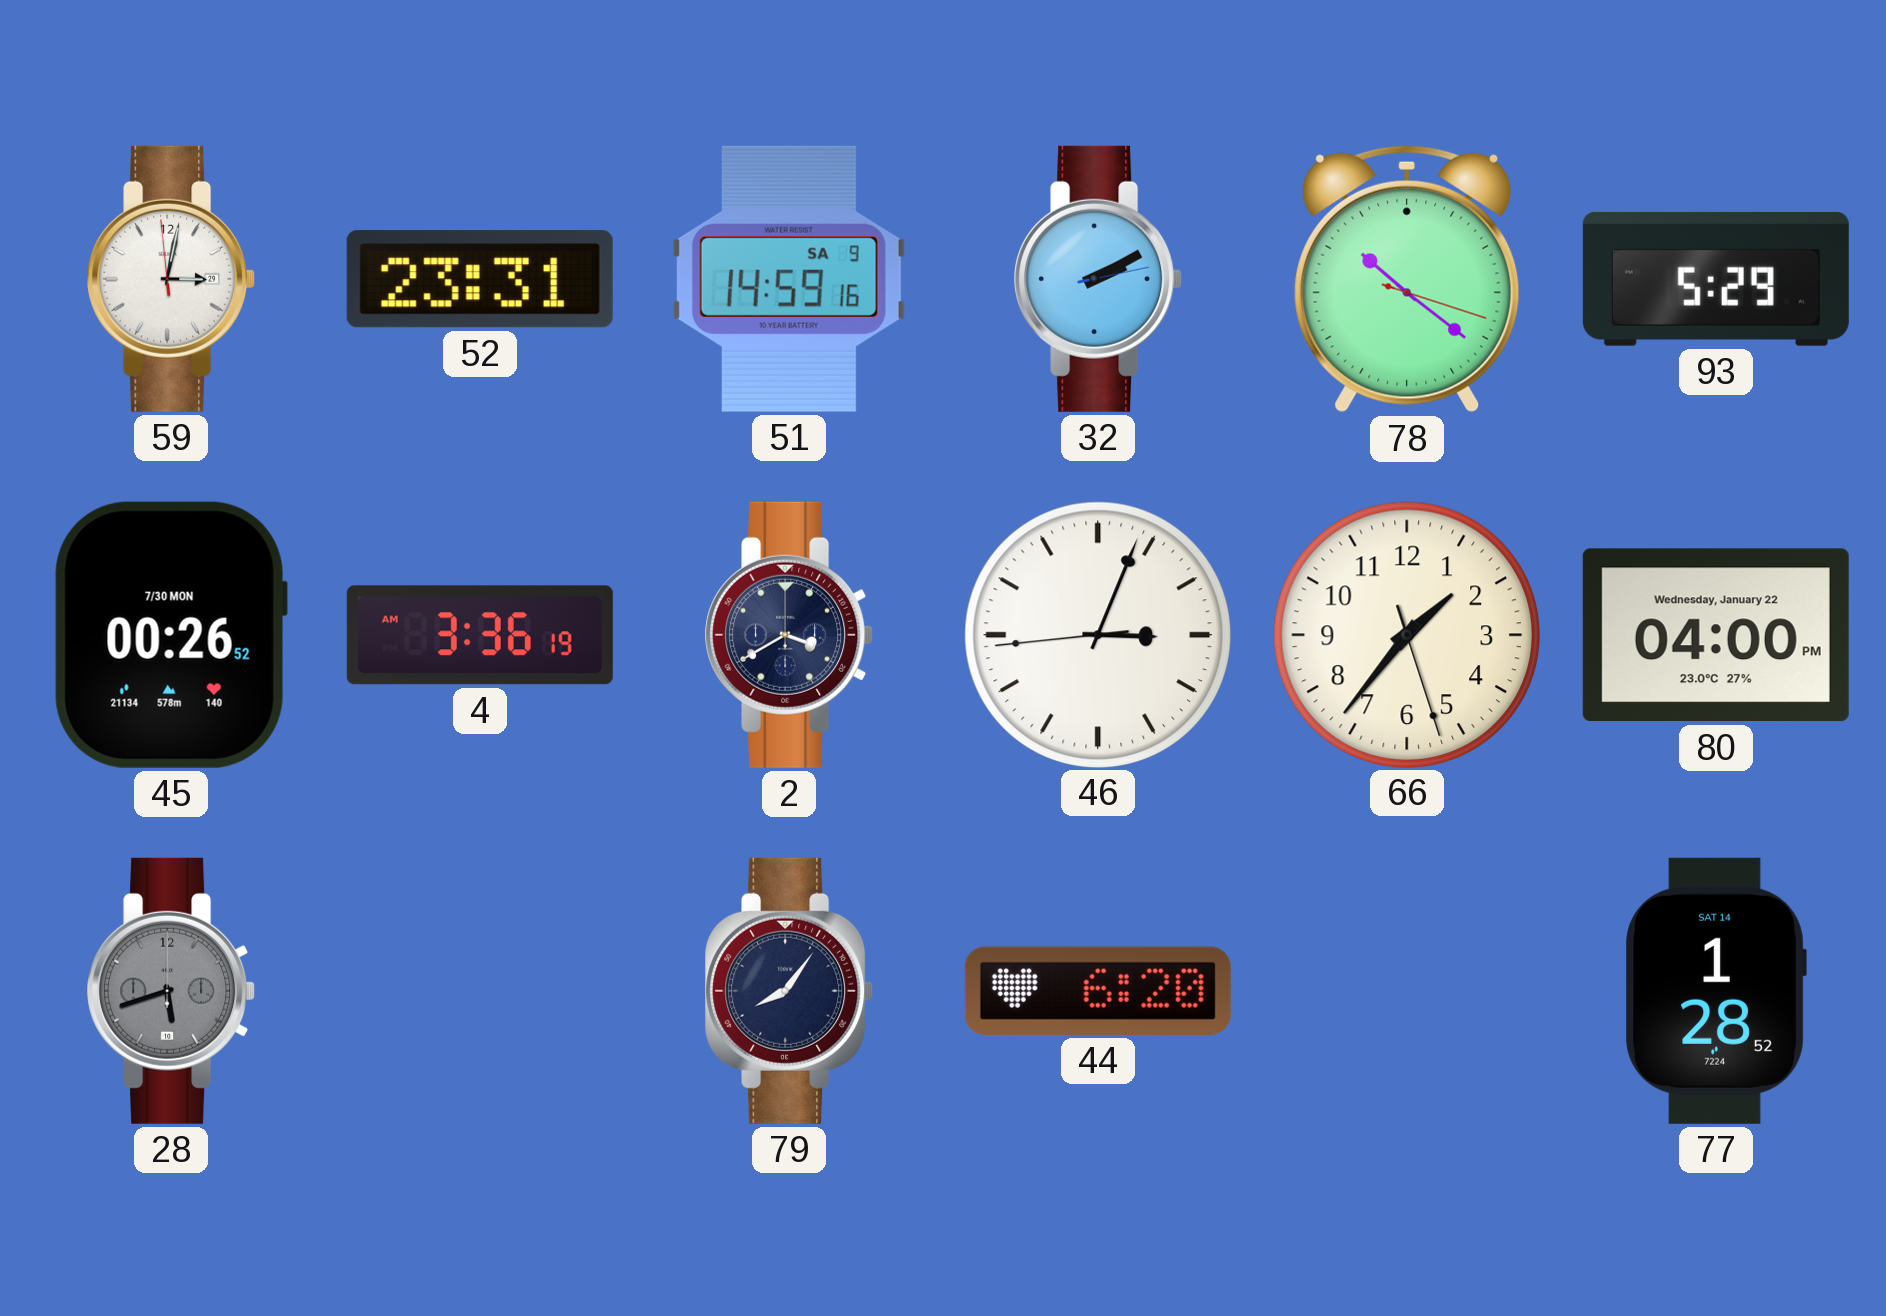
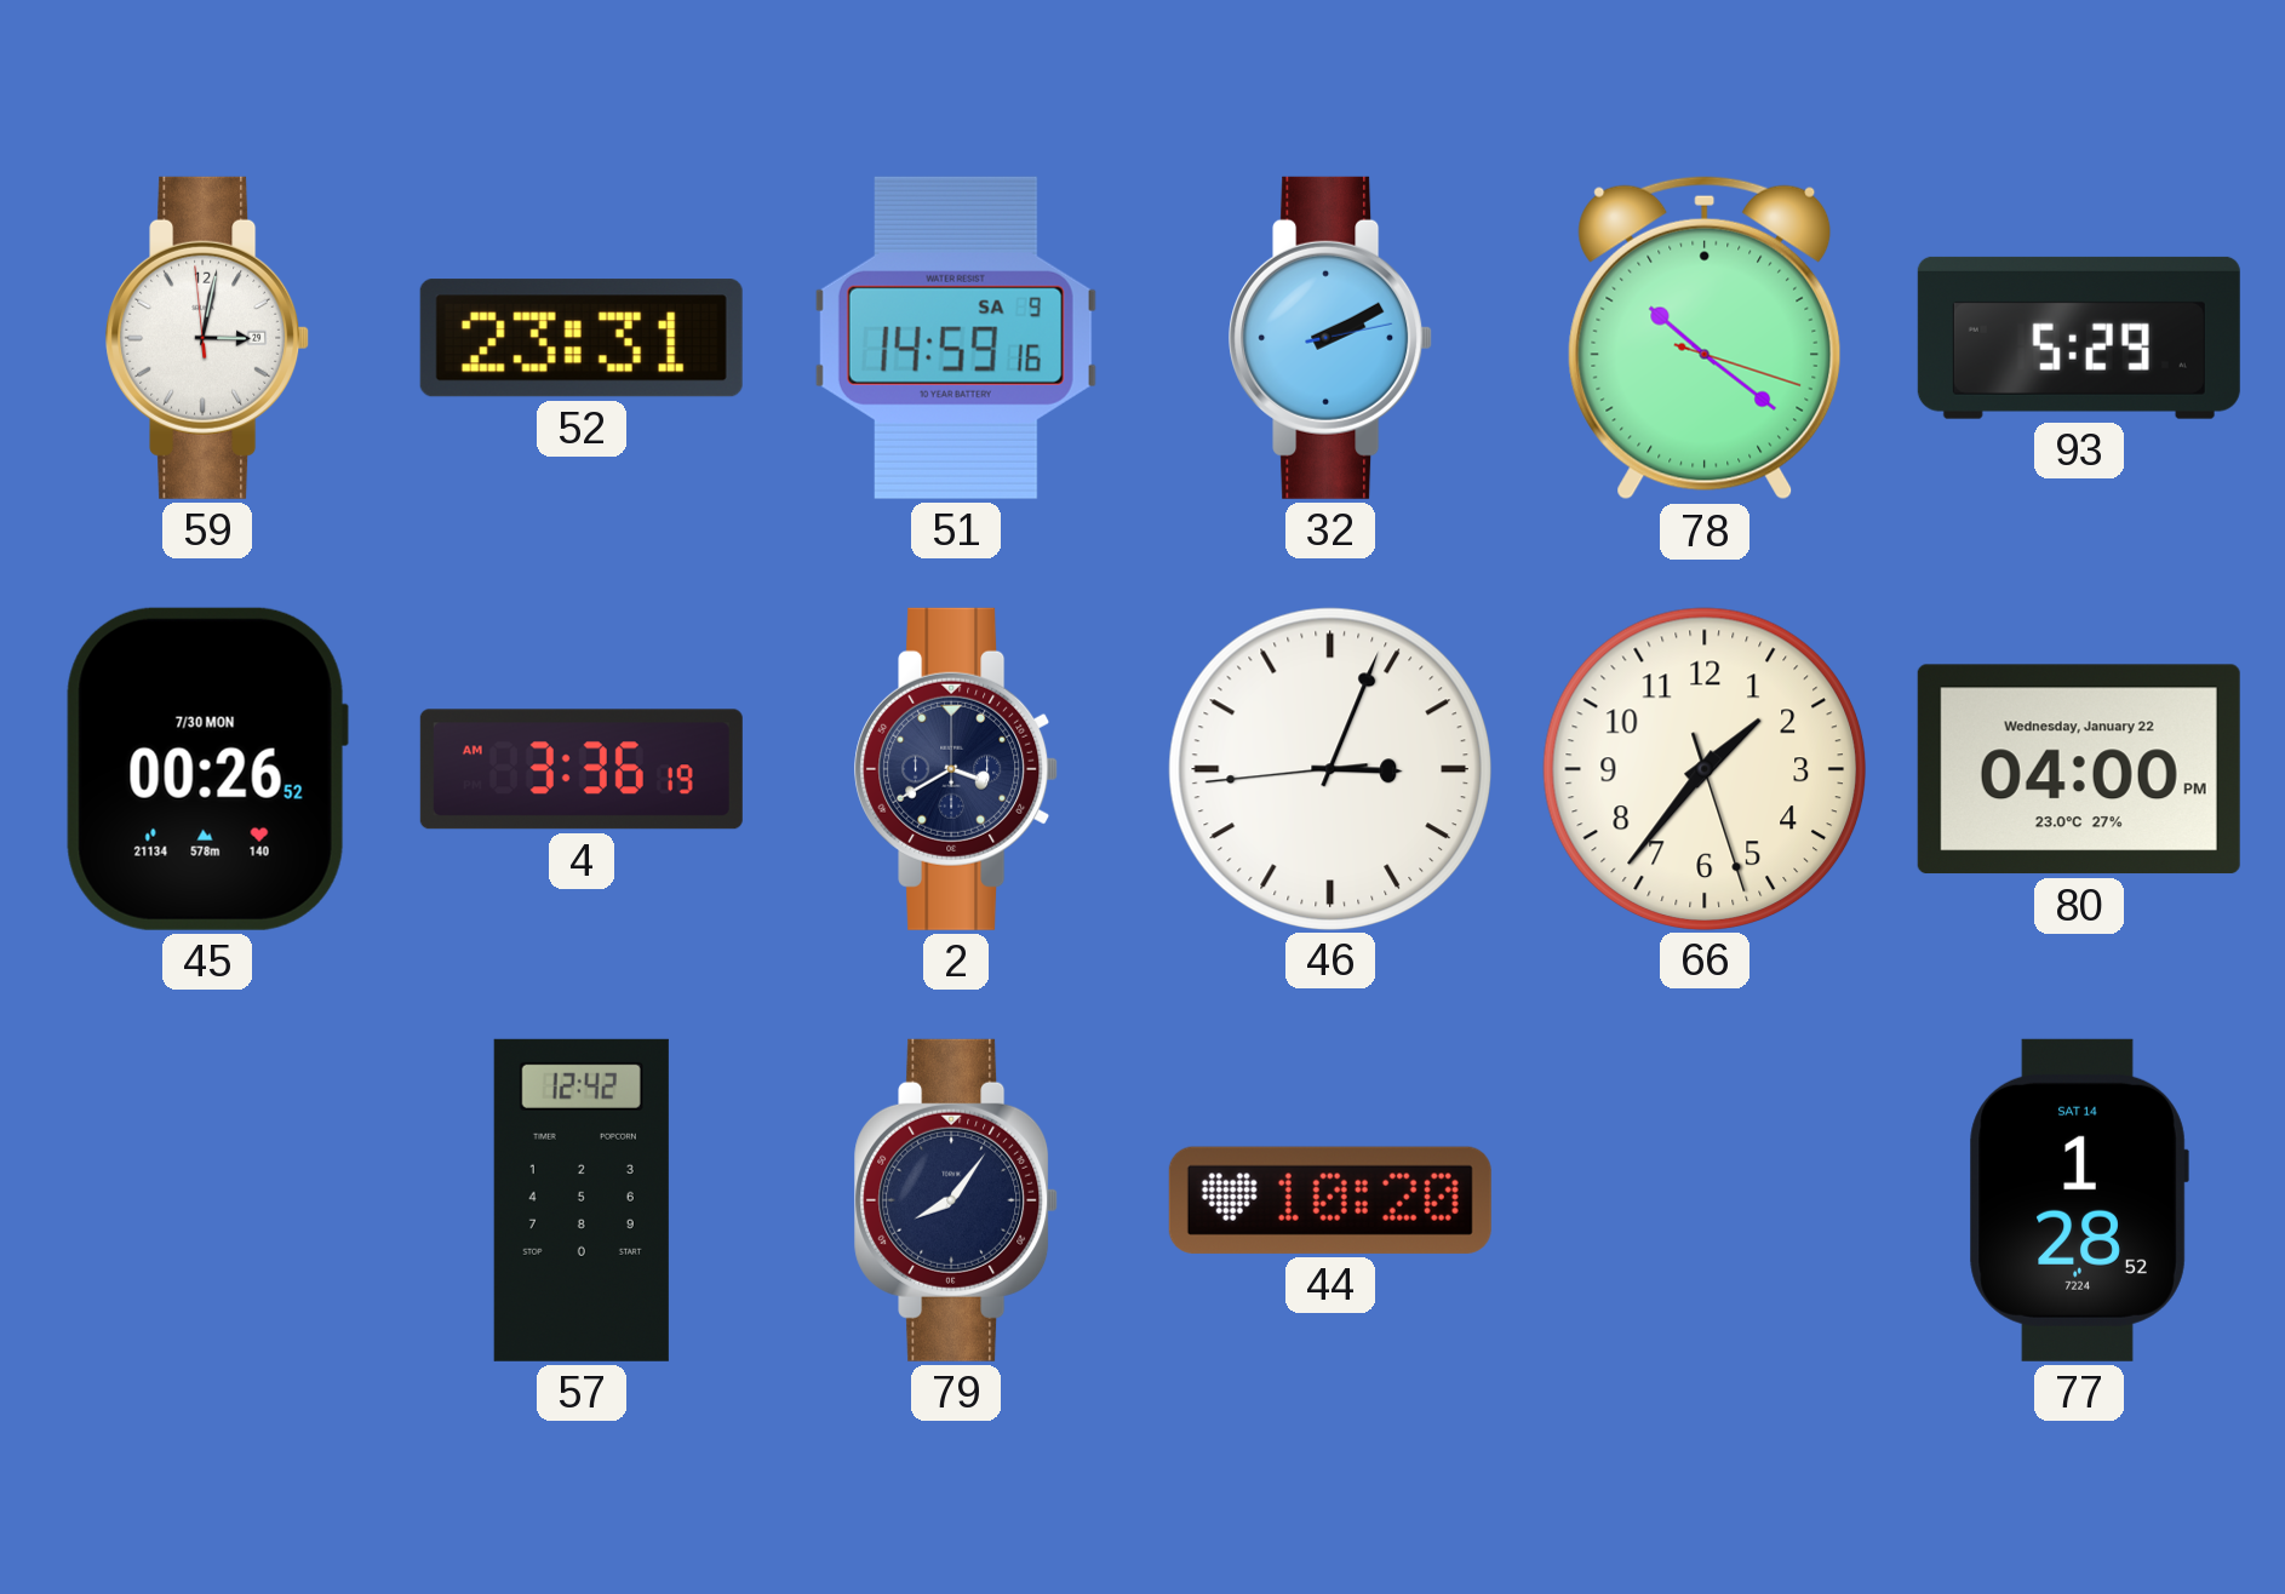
28: 5:42 -> none
57: none -> 12:42
44: 6:20 -> 10:20
